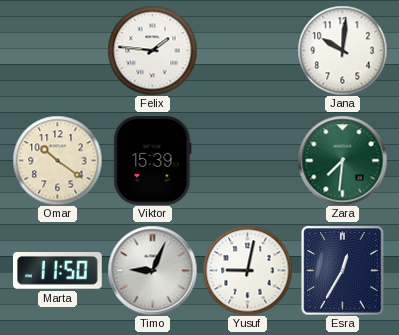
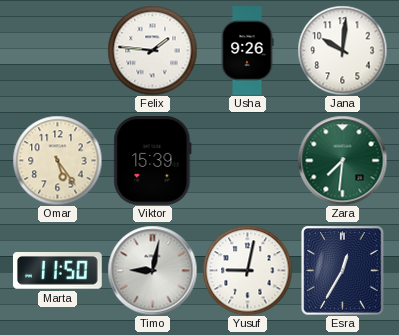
Usha: none -> 9:26
Omar: 10:21 -> 5:24
Timo: 9:04 -> 9:02
